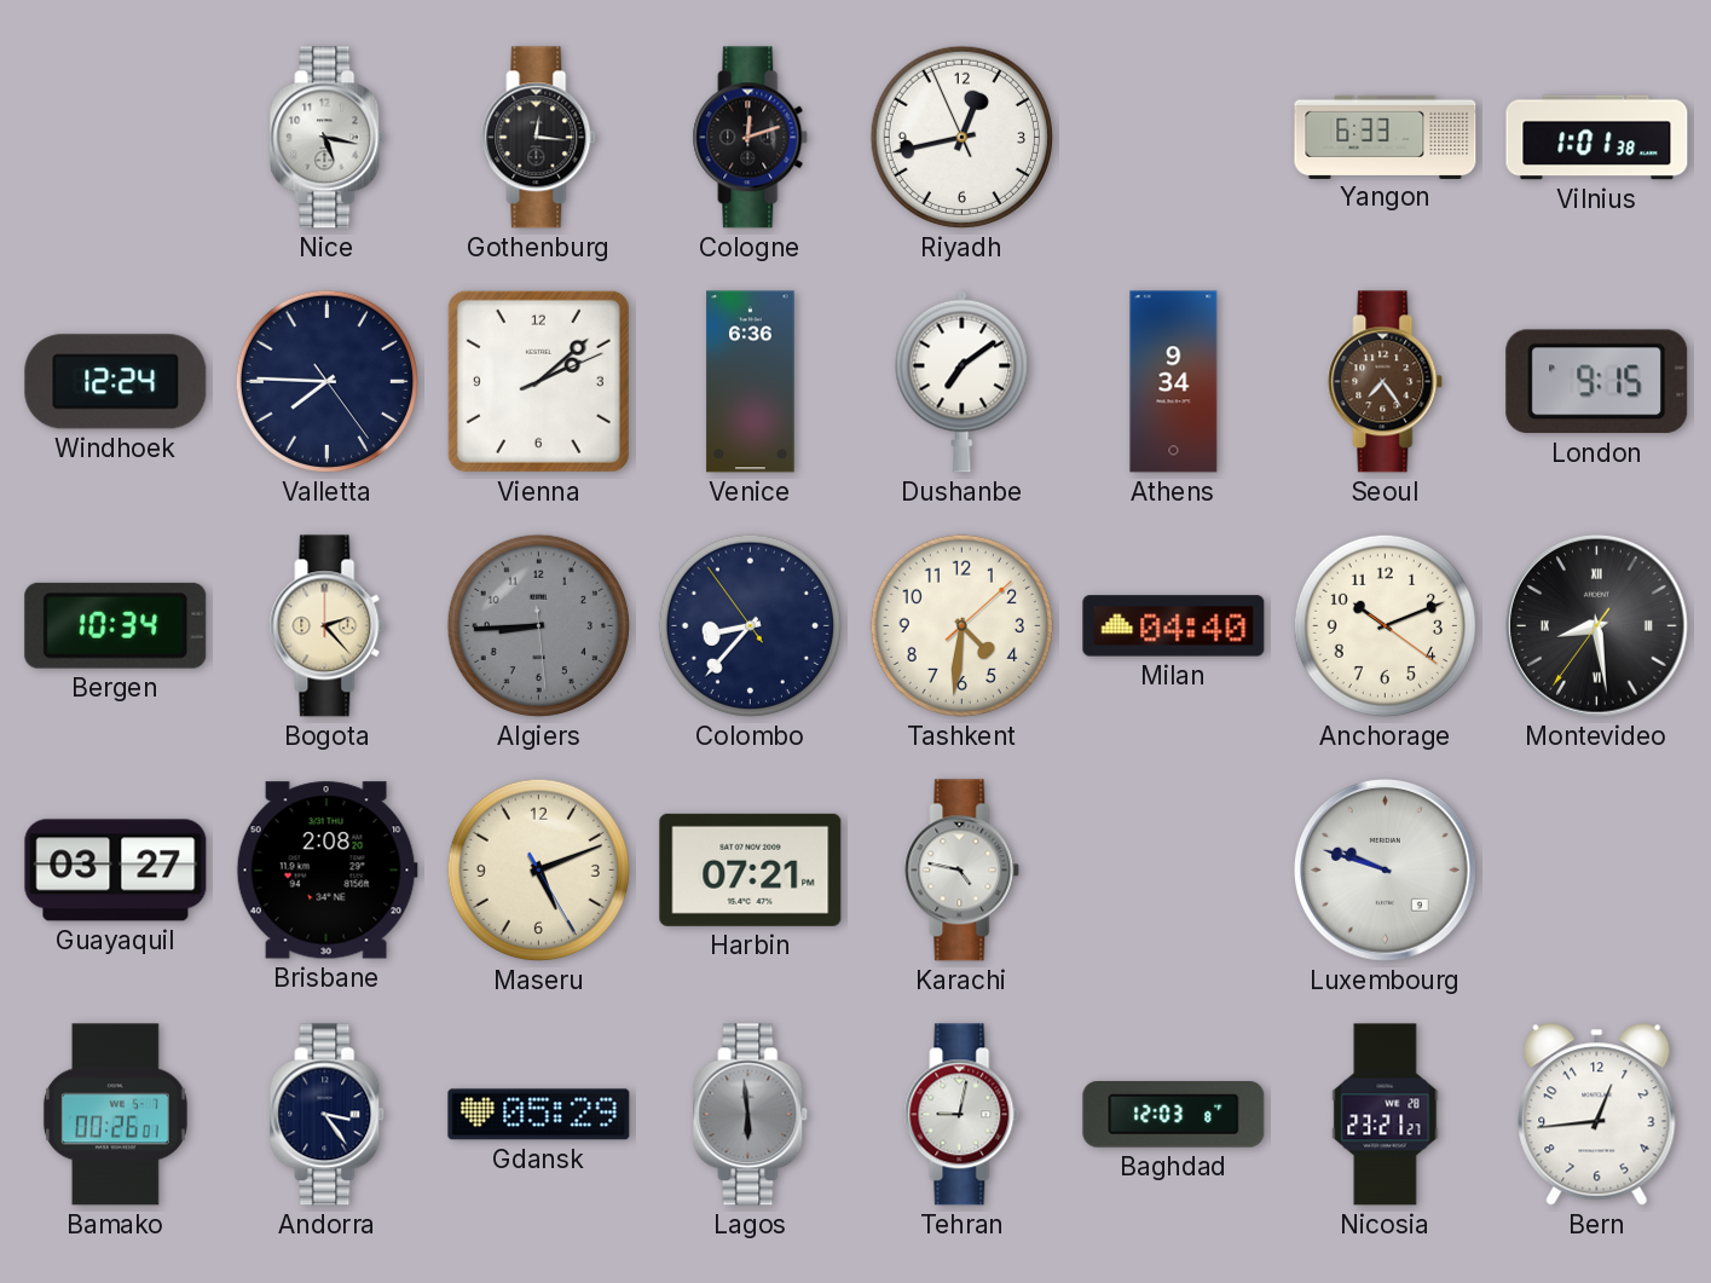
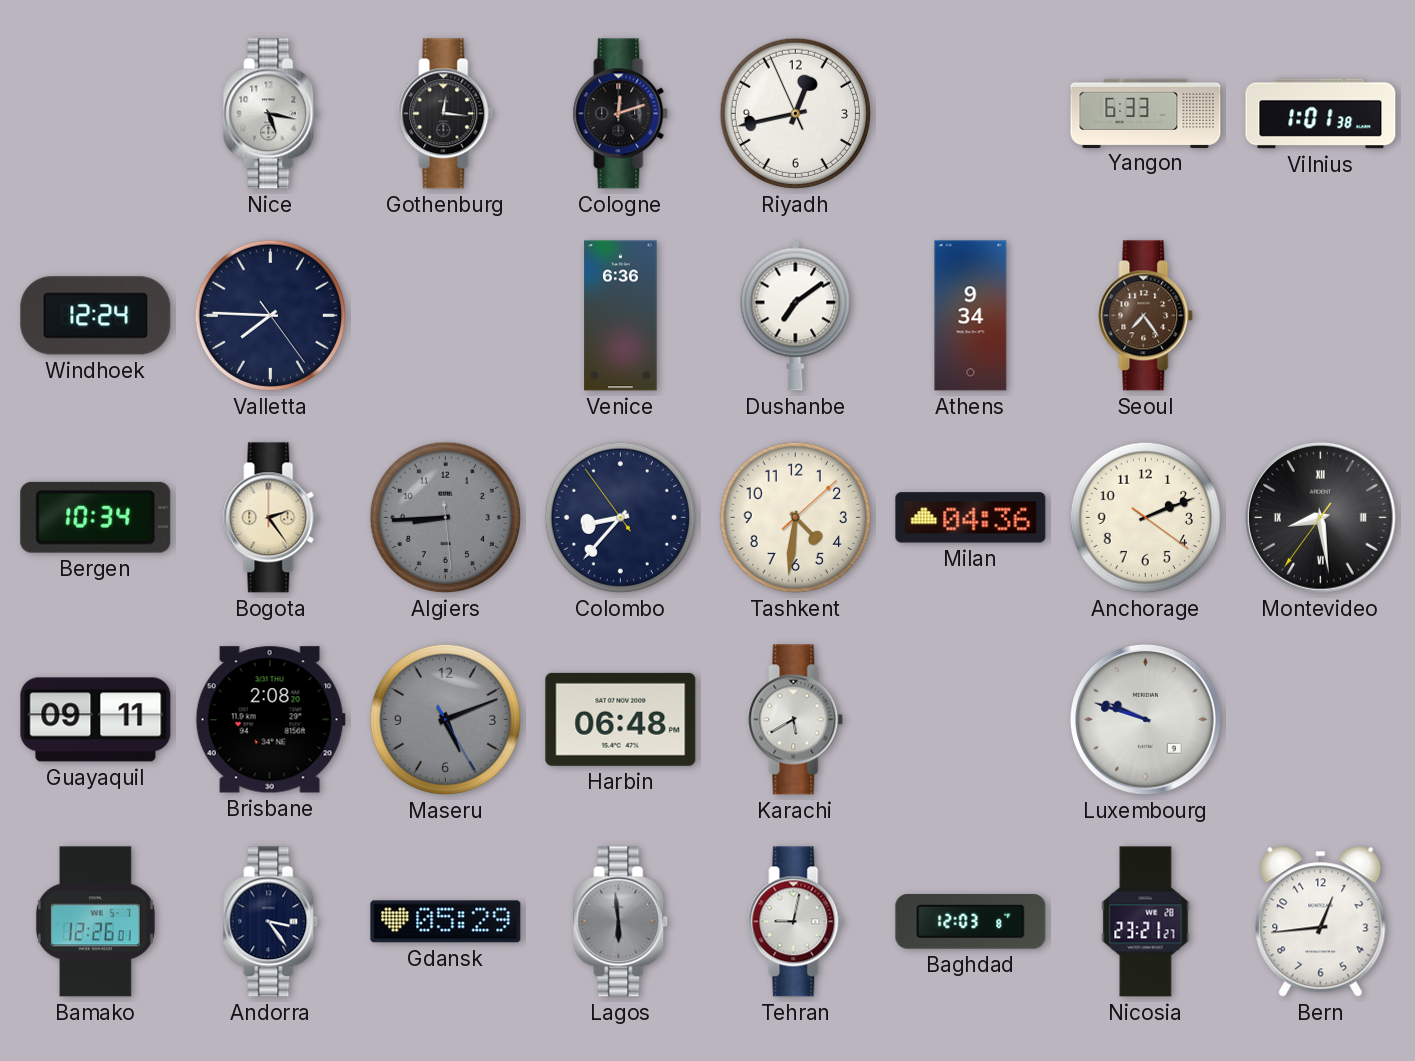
Vienna: 2:08 -> none
London: 9:15 -> none
Bogota: 2:23 -> 2:24
Milan: 04:40 -> 04:36
Anchorage: 10:11 -> 2:11
Guayaquil: 03:27 -> 09:11
Maseru dial: cream -> grey
Harbin: 07:21 -> 06:48
Karachi: 4:47 -> 5:40
Bamako: 00:26 -> 12:26
